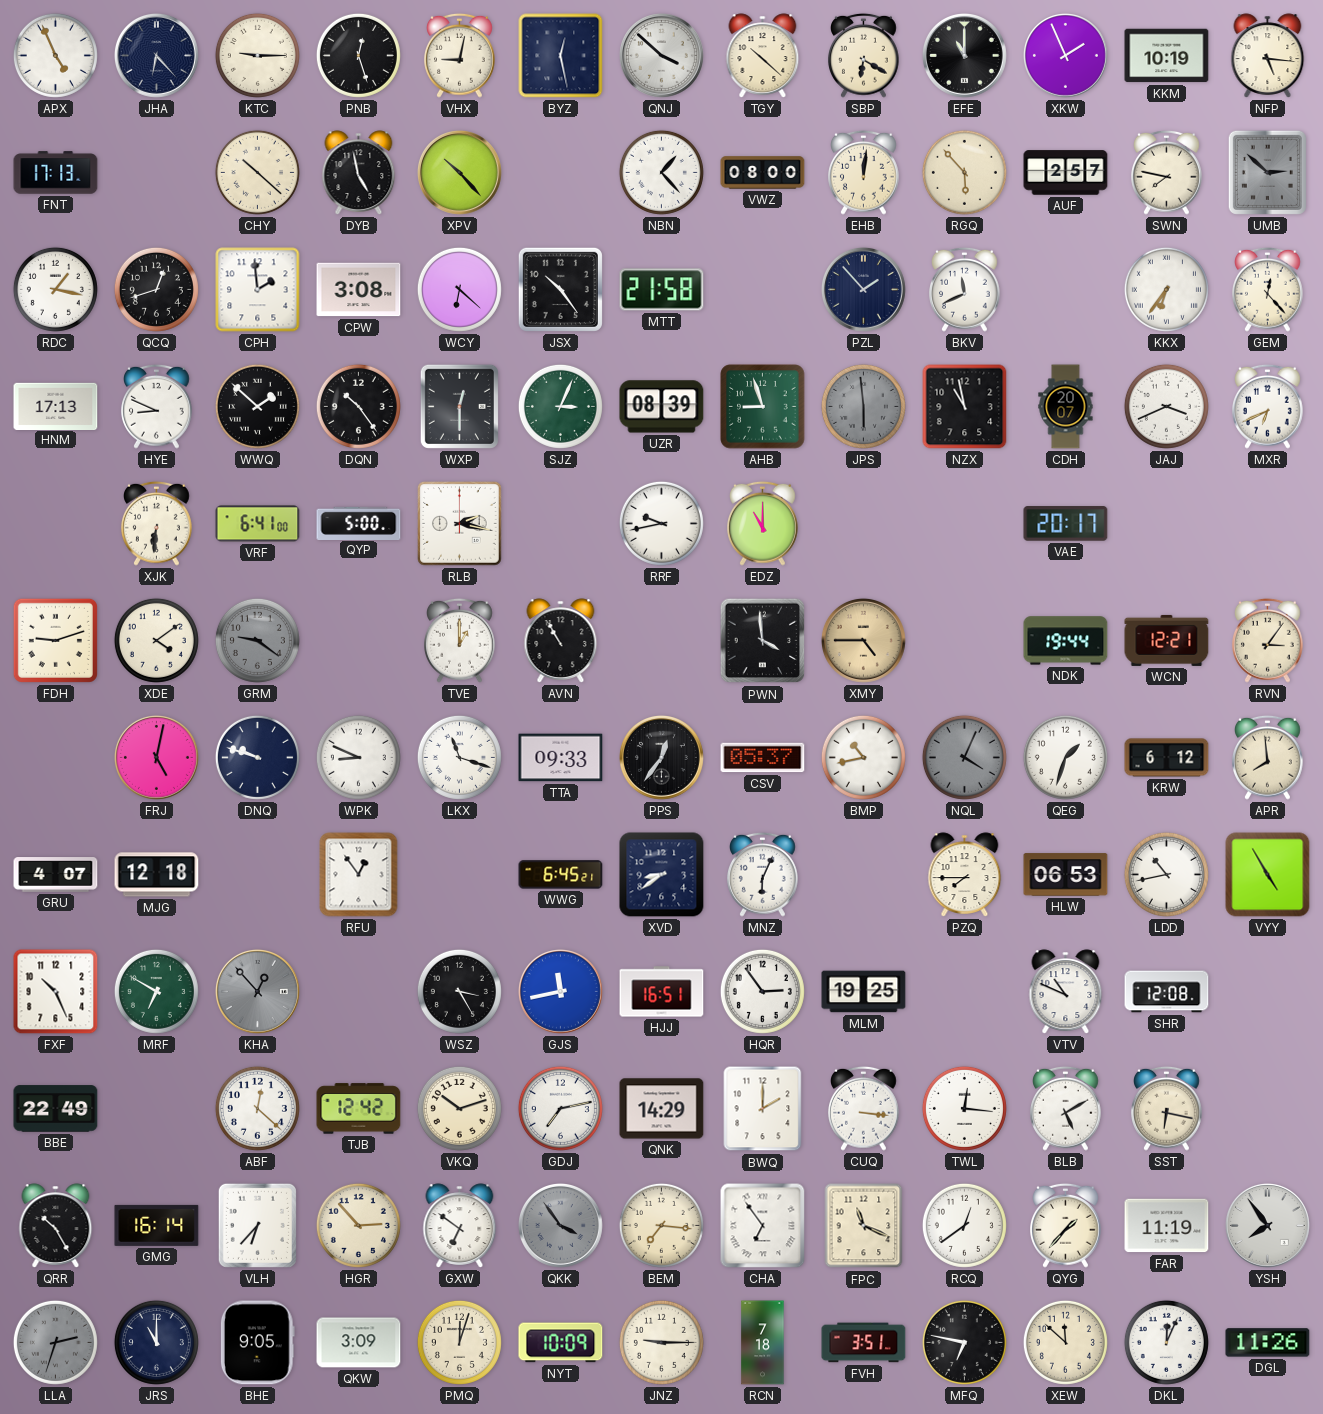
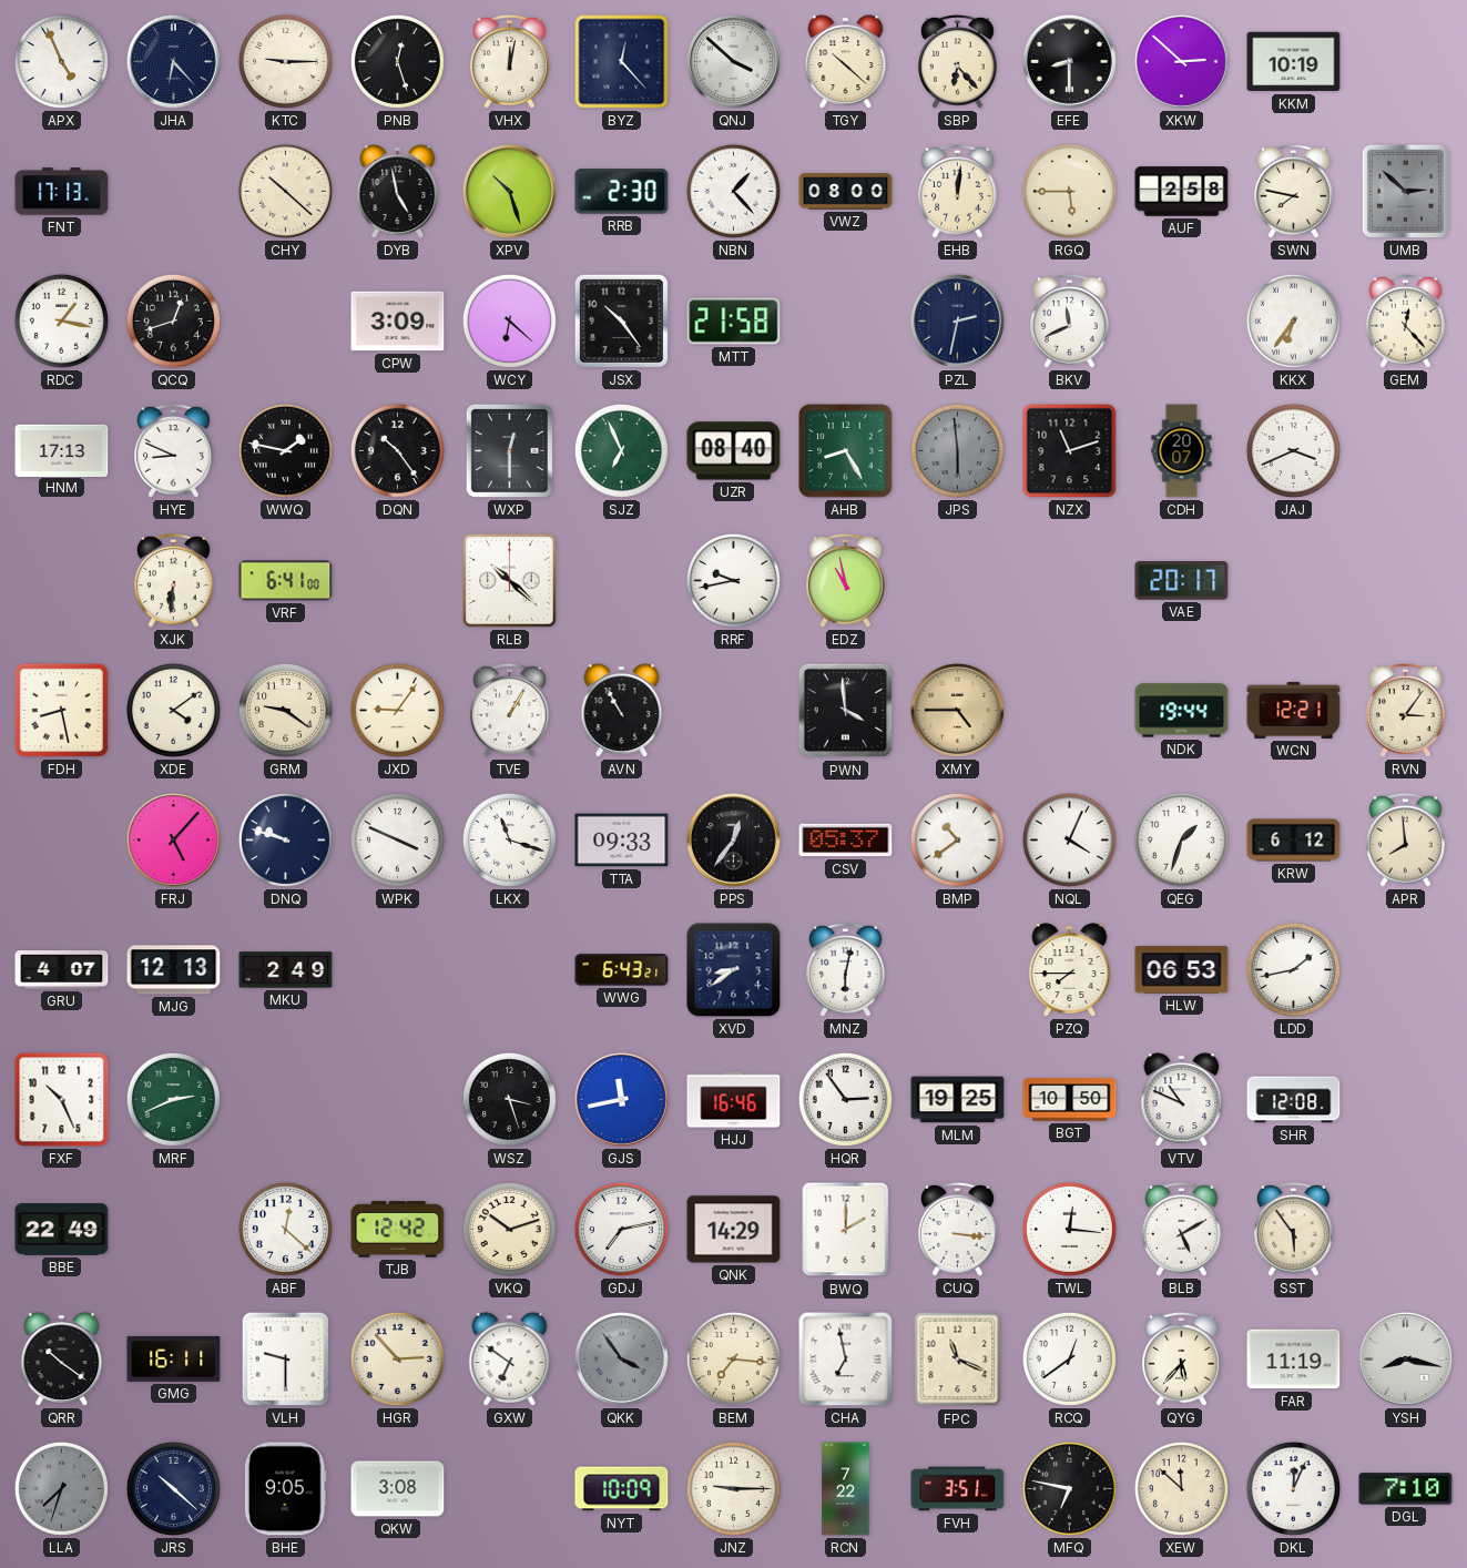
VHX: 9:02 -> 12:02
BYZ: 12:28 -> 12:23
SBP: 6:20 -> 6:23
EFE: 11:00 -> 8:30
XKW: 1:56 -> 2:52
NFP: 5:16 -> none
XPV: 10:23 -> 10:27
RRB: none -> 2:30
RGQ: 5:53 -> 5:45
AUF: 2:57 -> 2:58
CPH: 1:59 -> none
CPW: 3:08 -> 3:09
PZL: 1:53 -> 2:32
WWQ: 1:52 -> 1:47
SJZ: 3:04 -> 6:56
UZR: 08:39 -> 08:40
AHB: 8:57 -> 8:25
NZX: 10:58 -> 11:12
MXR: 6:41 -> none
QYP: 5:00 -> none
RLB: 2:17 -> 10:22
EDZ: 11:00 -> 10:58
FDH: 9:12 -> 8:28
GRM dial: grey -> cream
JXD: none -> 9:06
TVE: 1:00 -> 1:05
FRJ: 5:02 -> 5:07
WPK: 8:49 -> 3:49
BMP: 10:43 -> 10:39
NQL dial: grey -> white
MJG: 12:18 -> 12:13
MKU: none -> 2:49
RFU: 12:54 -> none
WWG: 6:45 -> 6:43
MNZ: 6:04 -> 6:02
LDD: 10:43 -> 1:43
VYY: 4:55 -> none
MRF: 6:50 -> 2:41
KHA: 12:53 -> none
WSZ: 3:25 -> 3:27
HJJ: 16:51 -> 16:46
BGT: none -> 10:50
SST: 6:17 -> 5:54
QRR: 10:25 -> 10:21
GMG: 16:14 -> 16:11
VLH: 6:37 -> 9:30
CHA: 6:54 -> 6:58
QYG: 1:37 -> 5:37
YSH: 7:54 -> 8:17
LLA: 2:33 -> 7:33
JRS: 11:00 -> 10:22
QKW: 3:09 -> 3:08
PMQ: 12:03 -> none
RCN: 7:18 -> 7:22
DGL: 11:26 -> 7:10
